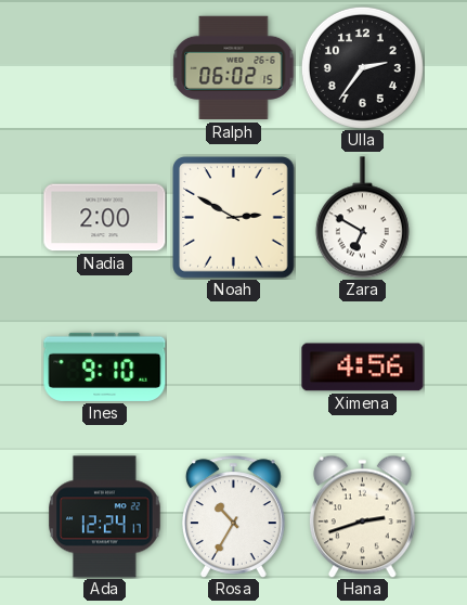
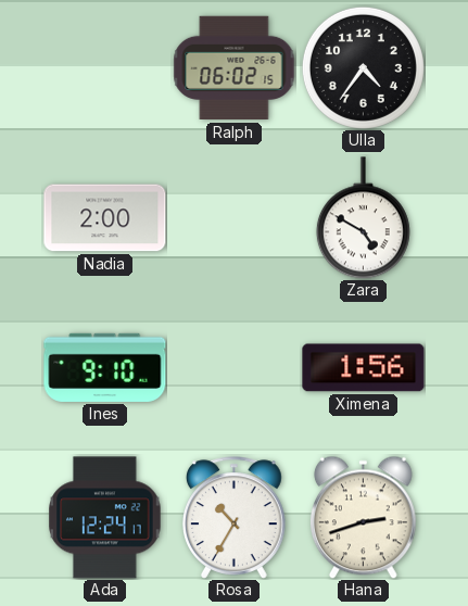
Ulla: 2:36 -> 4:36
Noah: 2:50 -> none
Zara: 6:50 -> 4:50
Ximena: 4:56 -> 1:56
